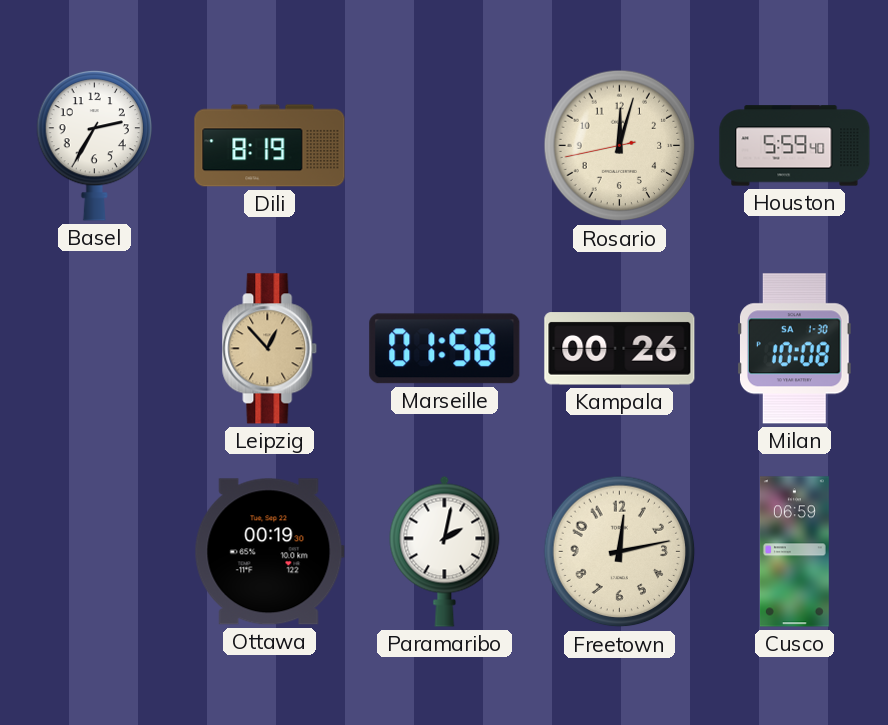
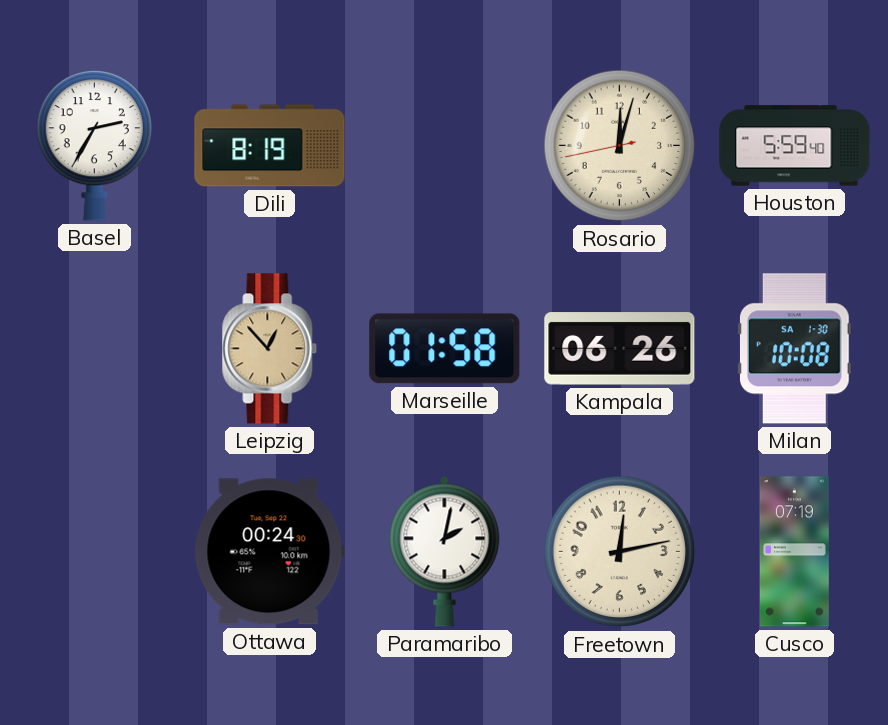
Kampala: 00:26 -> 06:26
Ottawa: 00:19 -> 00:24
Cusco: 06:59 -> 07:19
